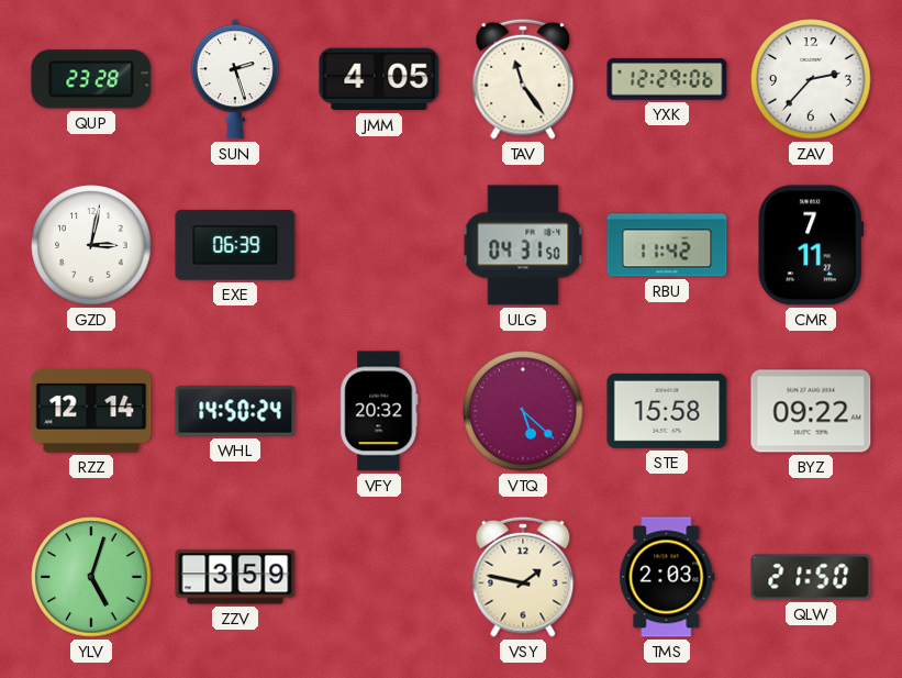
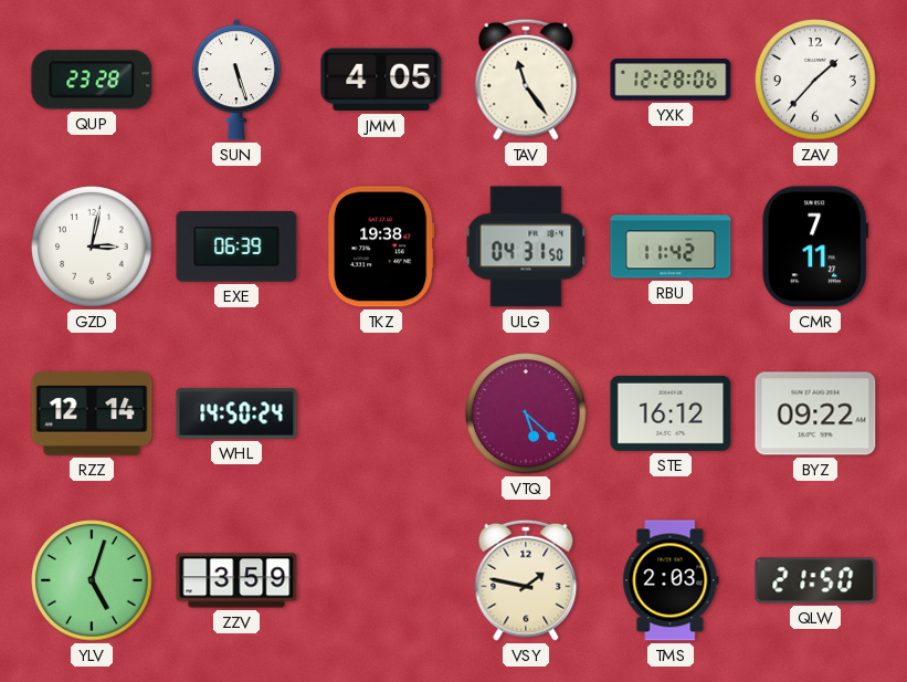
SUN: 2:27 -> 5:27
YXK: 12:29 -> 12:28
ZAV: 2:37 -> 1:37
TKZ: none -> 19:38
VFY: 20:32 -> none
STE: 15:58 -> 16:12
